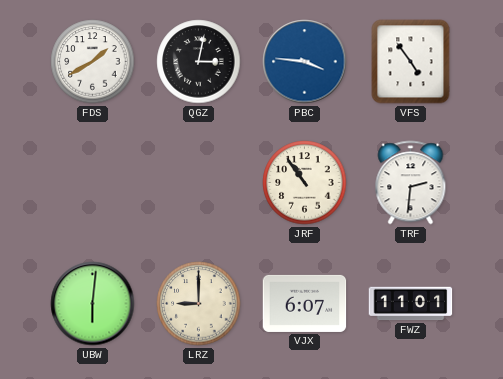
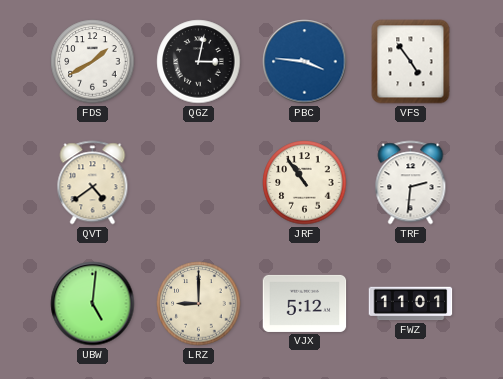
QVT: none -> 4:39
UBW: 6:01 -> 5:01
VJX: 6:07 -> 5:12
